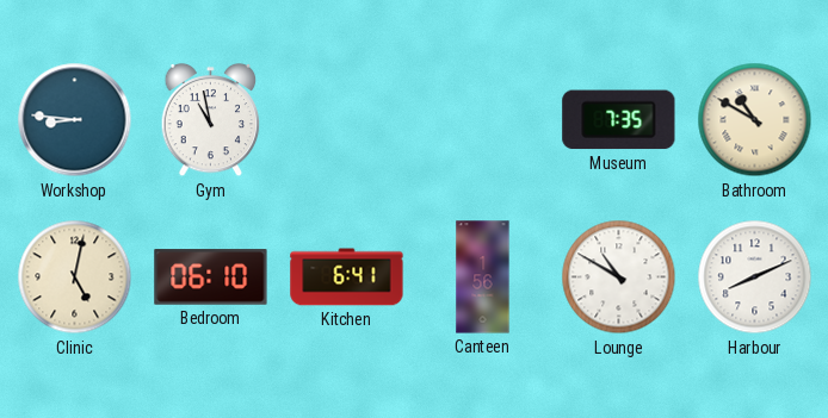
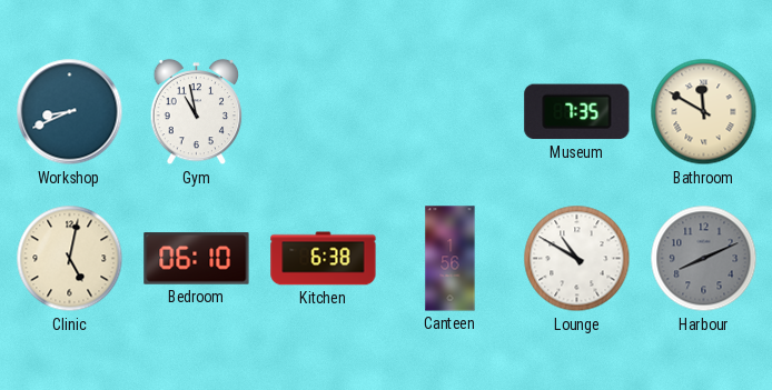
Workshop: 8:46 -> 8:41
Bathroom: 10:50 -> 11:50
Kitchen: 6:41 -> 6:38
Harbour dial: white -> grey
